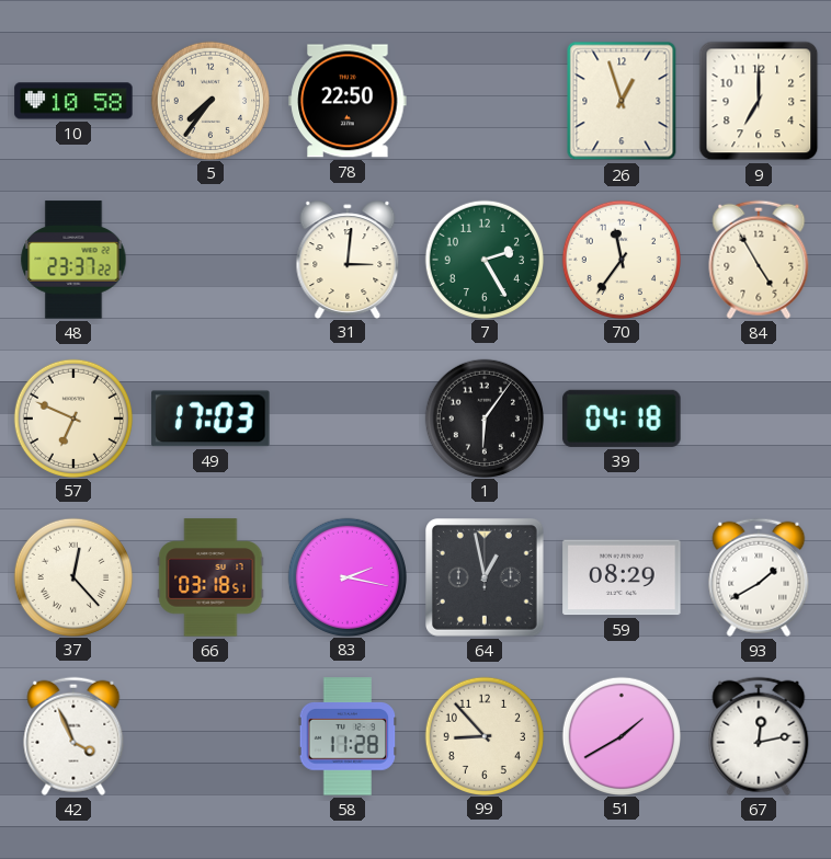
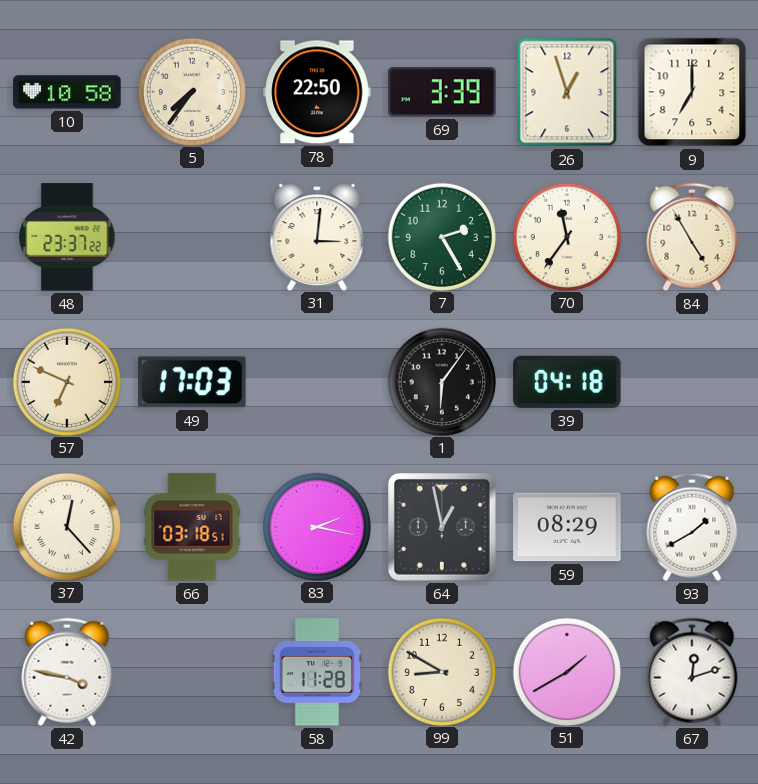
69: none -> 3:39
42: 3:56 -> 3:47
99: 8:53 -> 8:50
67: 12:13 -> 12:12
